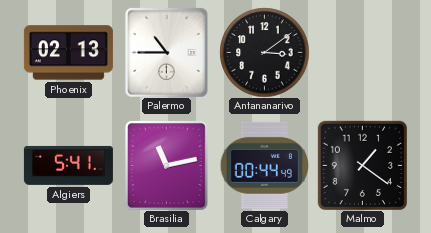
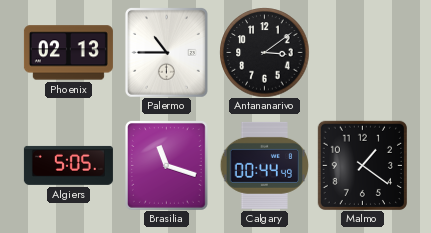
Algiers: 5:41 -> 5:05
Brasilia: 11:13 -> 11:18
